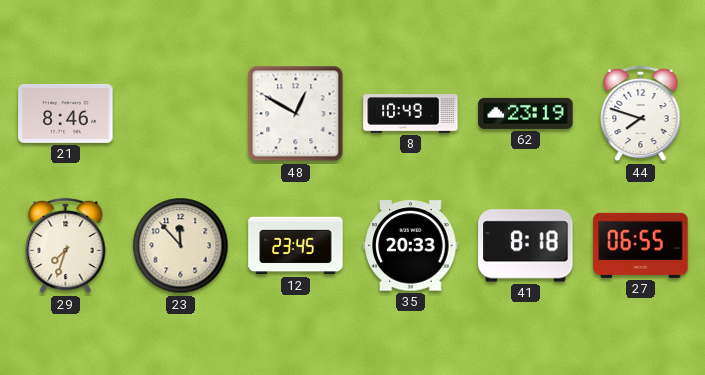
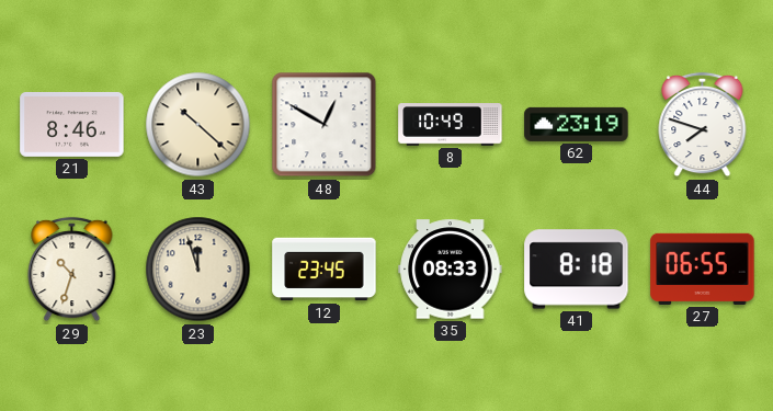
43: none -> 10:22
29: 7:33 -> 10:33
23: 11:53 -> 11:57
35: 20:33 -> 08:33
